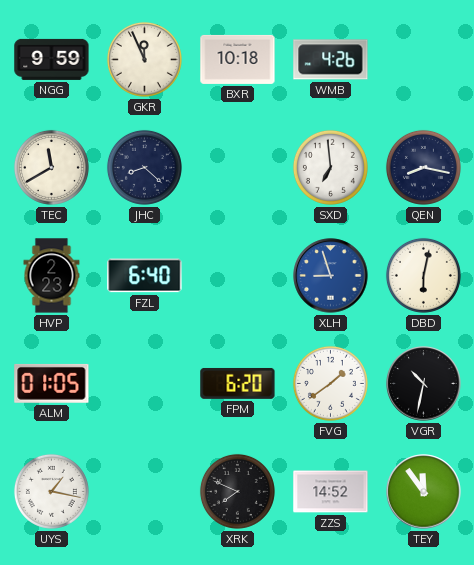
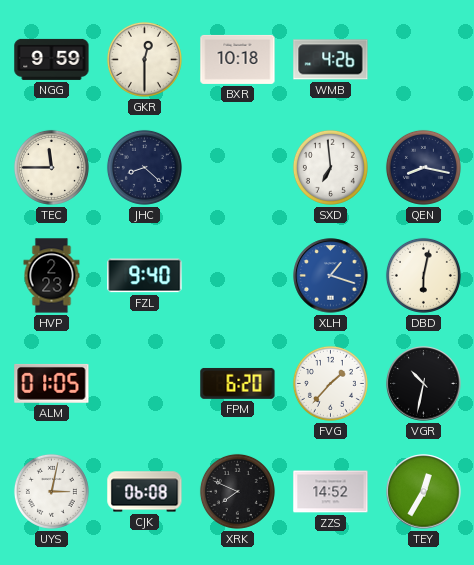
GKR: 11:56 -> 12:30
TEC: 11:40 -> 11:45
FZL: 6:40 -> 9:40
XLH: 8:57 -> 1:18
FVG: 1:39 -> 1:37
UYS: 1:17 -> 3:02
CJK: none -> 06:08
TEY: 11:54 -> 12:35
